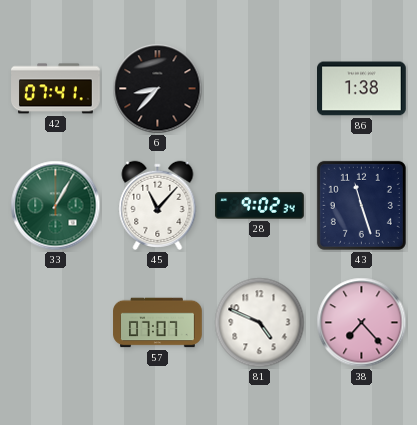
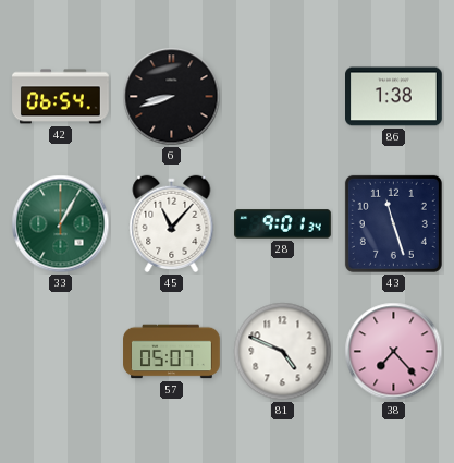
42: 07:41 -> 06:54
6: 8:37 -> 8:42
28: 9:02 -> 9:01
57: 07:07 -> 05:07
